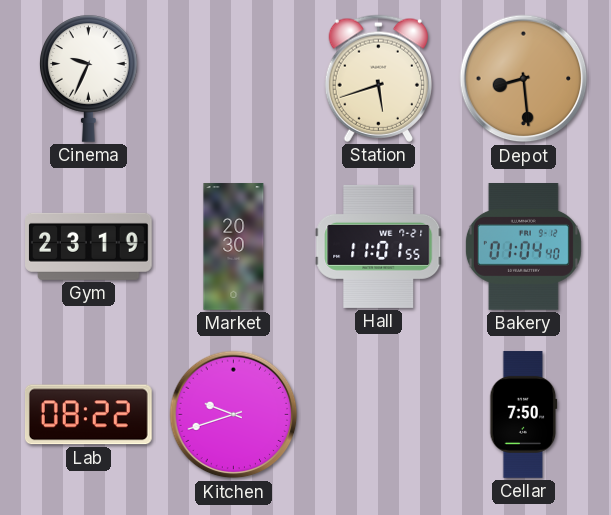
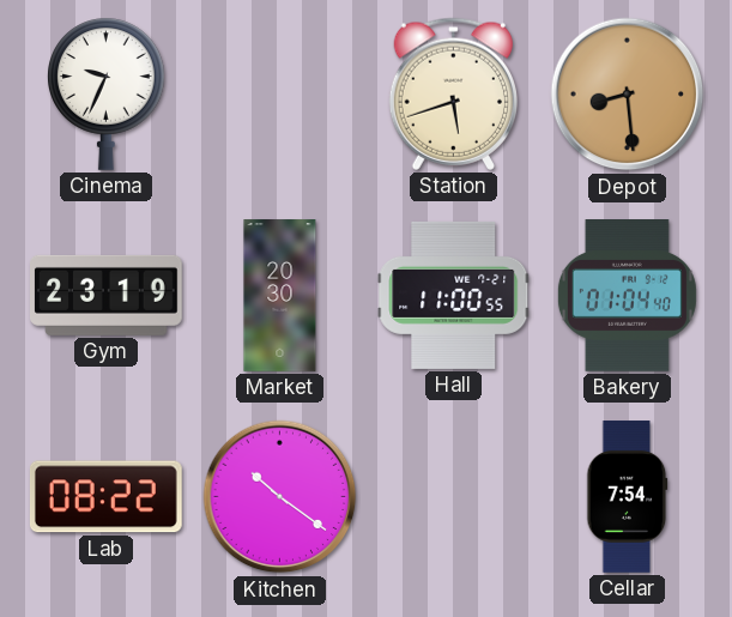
Hall: 11:01 -> 11:00
Kitchen: 9:42 -> 10:21
Cellar: 7:50 -> 7:54
